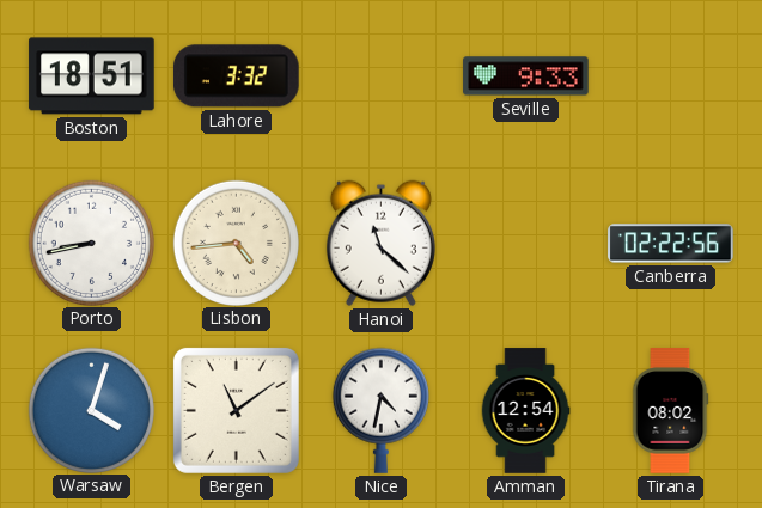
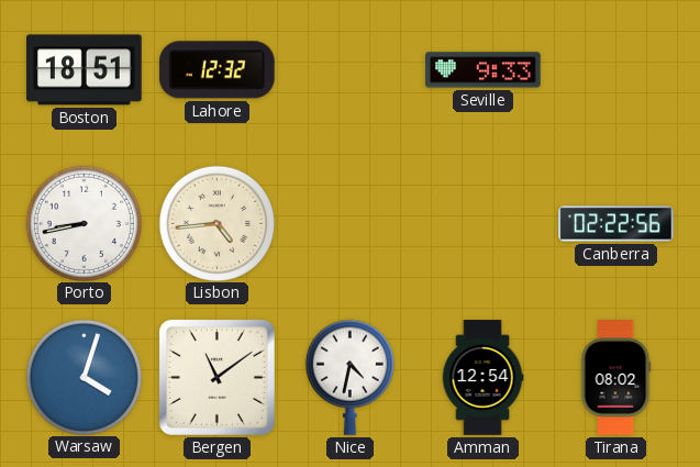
Lahore: 3:32 -> 12:32
Hanoi: 11:22 -> none
